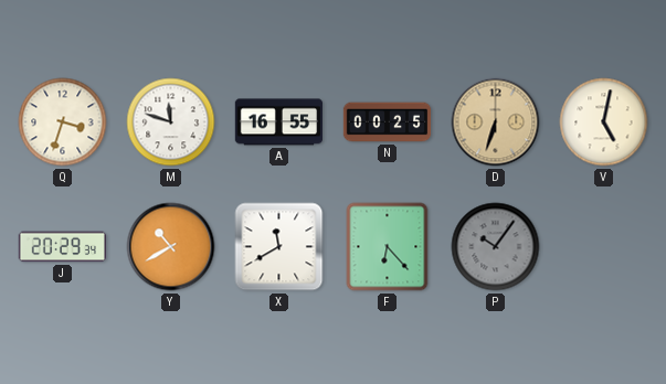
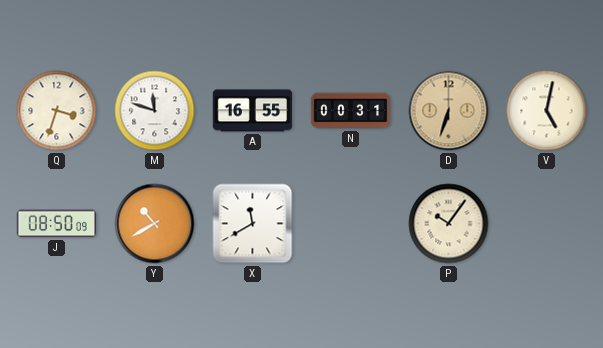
N: 00:25 -> 00:31
J: 20:29 -> 08:50
F: 6:23 -> none
P dial: grey -> cream
